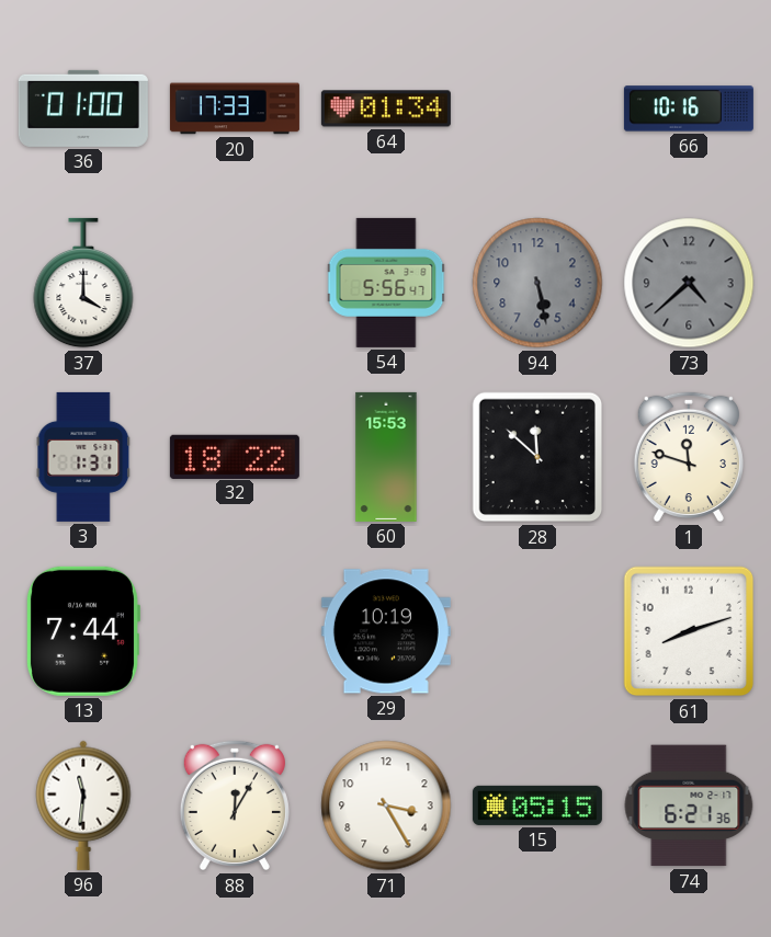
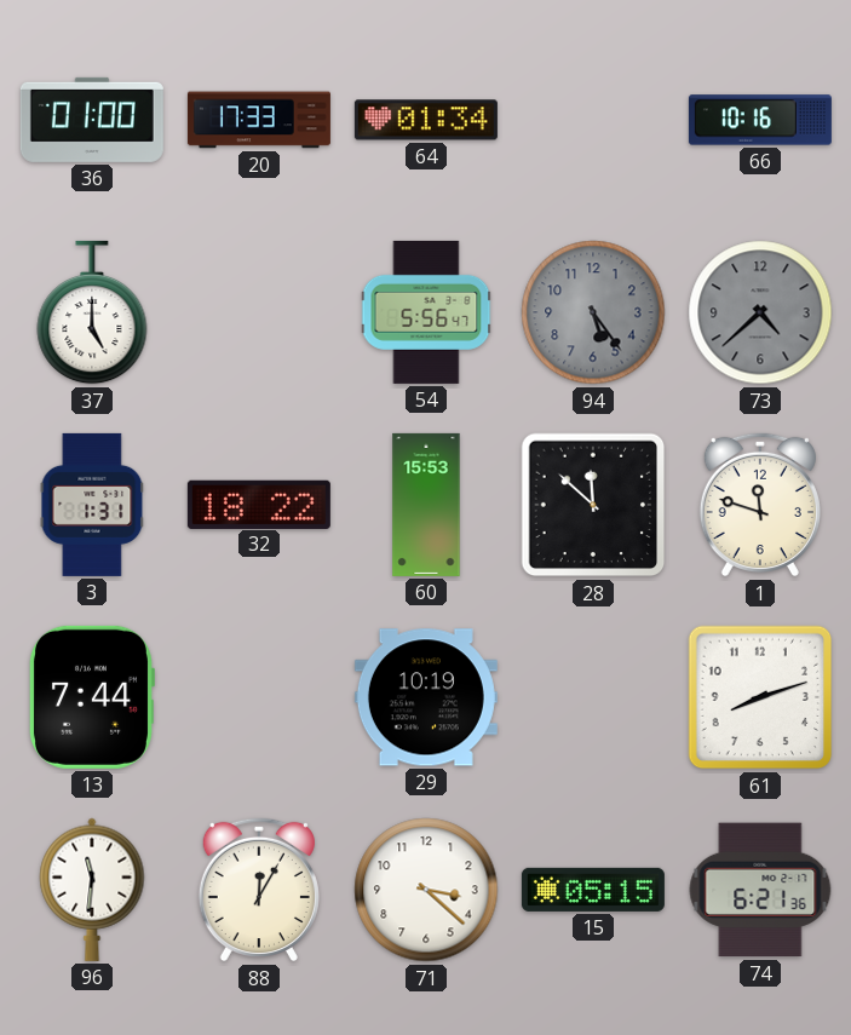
37: 4:00 -> 5:00
94: 5:28 -> 5:24
71: 3:25 -> 3:22
